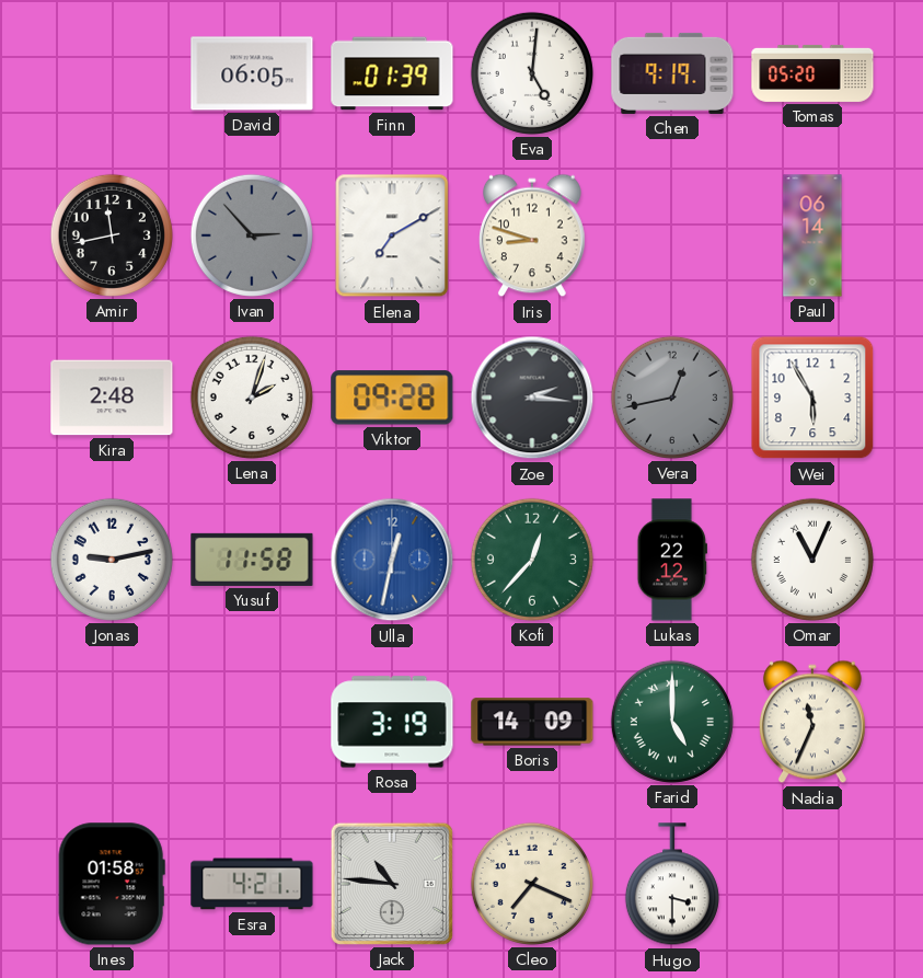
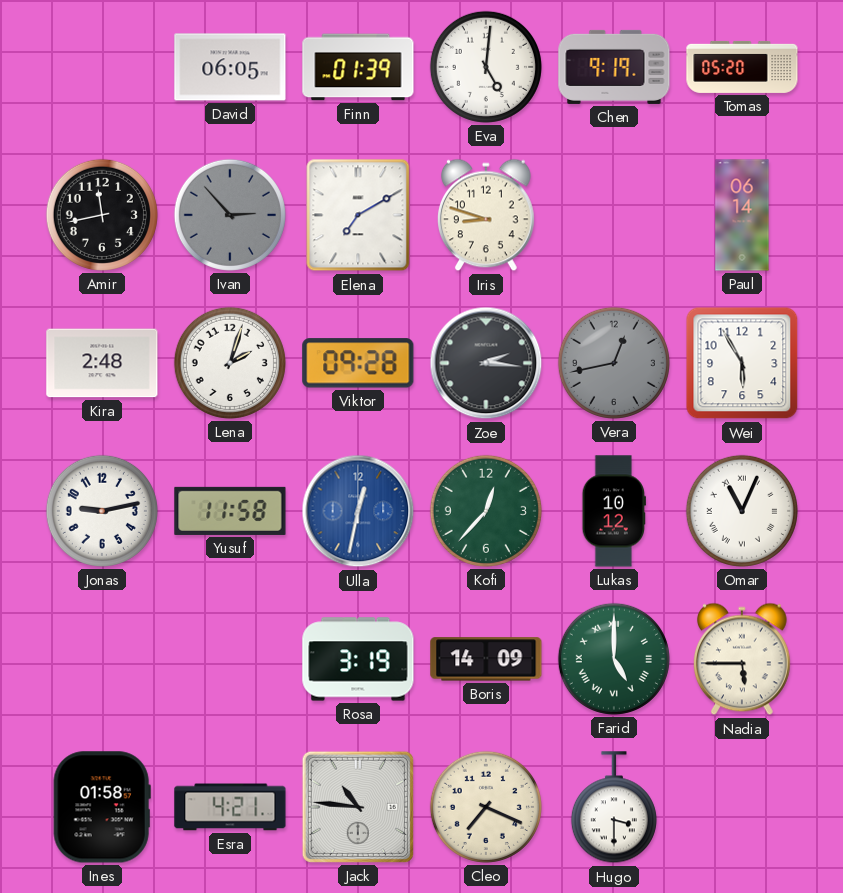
Lukas: 22:12 -> 10:12
Nadia: 11:34 -> 5:45
